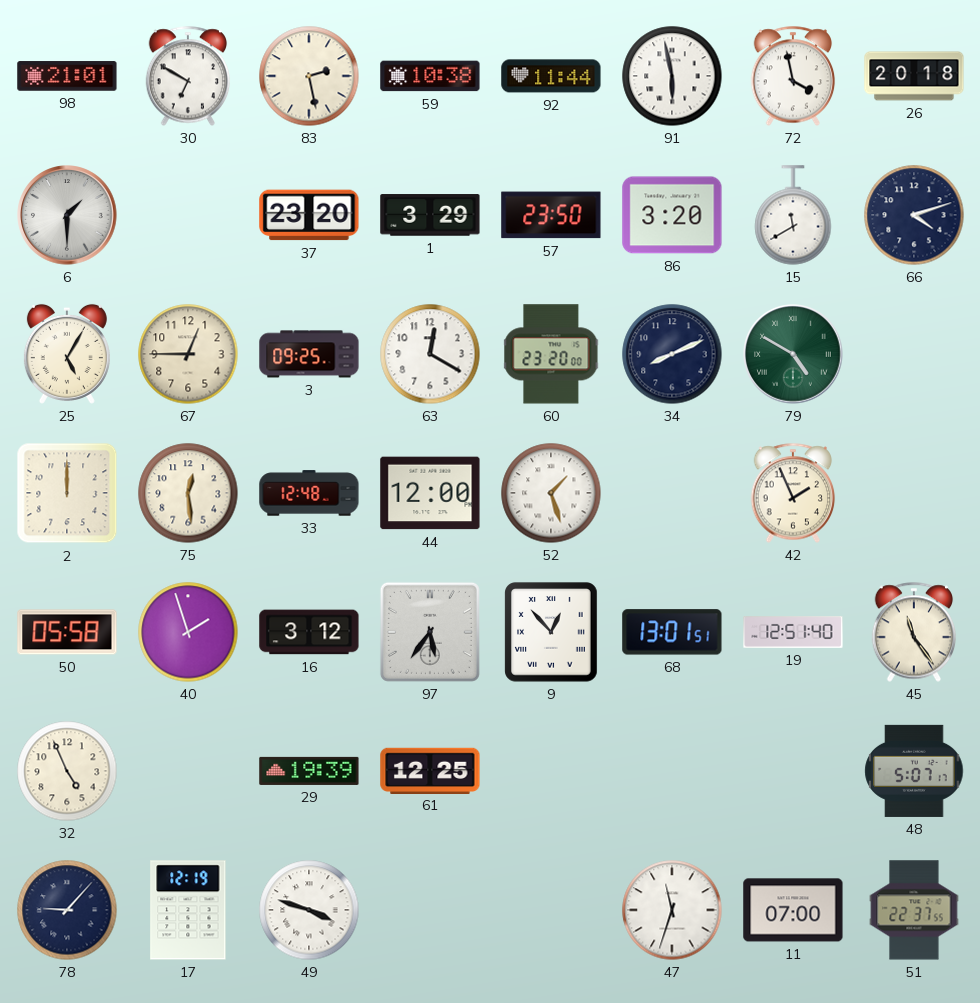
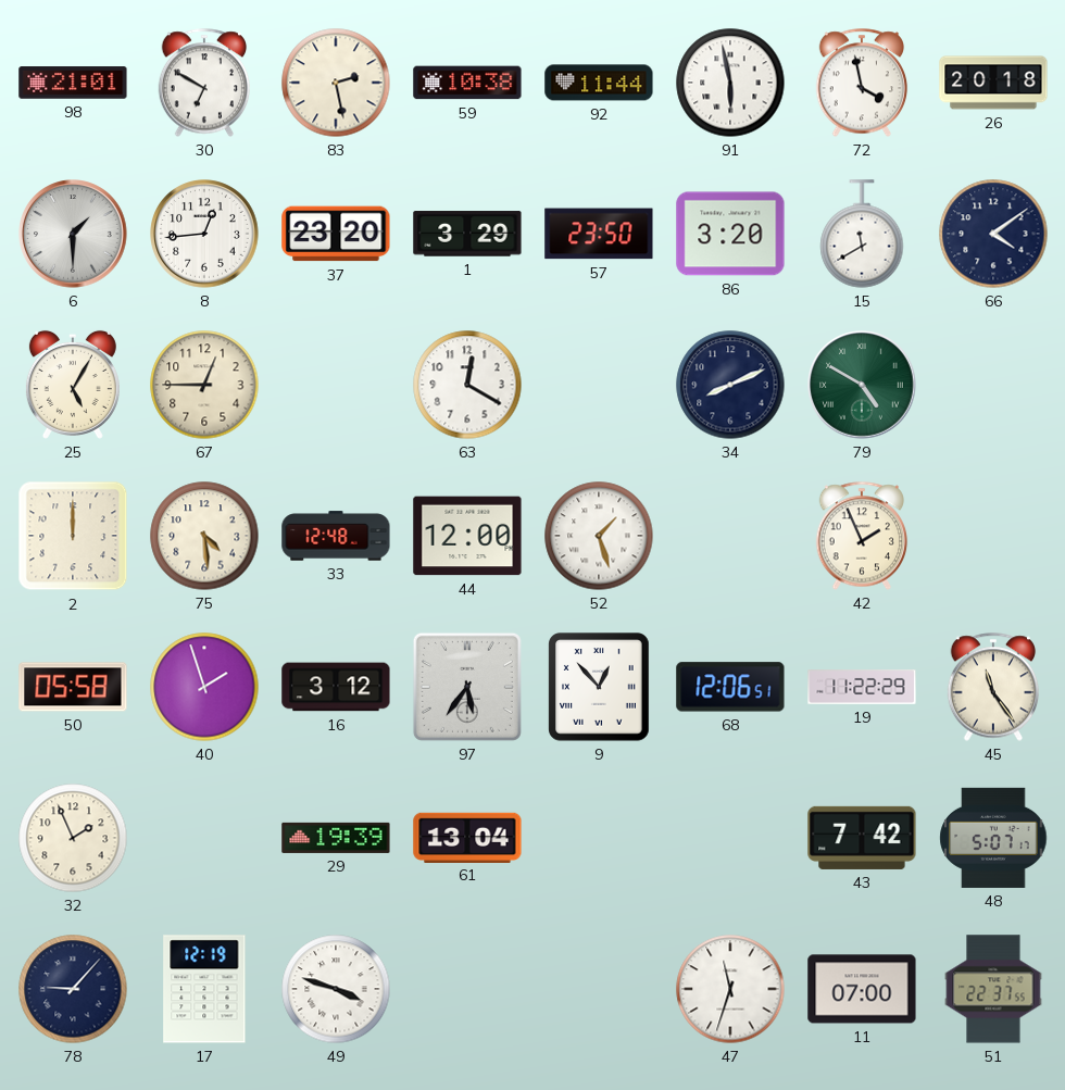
8: none -> 12:44
66: 4:12 -> 4:09
3: 09:25 -> none
60: 23:20 -> none
75: 12:29 -> 4:29
68: 13:01 -> 12:06
19: 12:51 -> 11:22
32: 4:56 -> 1:56
61: 12:25 -> 13:04
43: none -> 7:42
